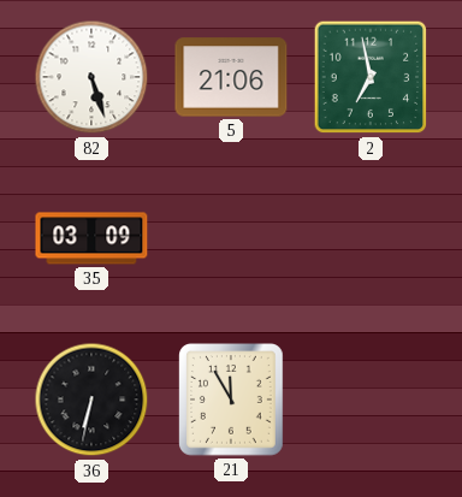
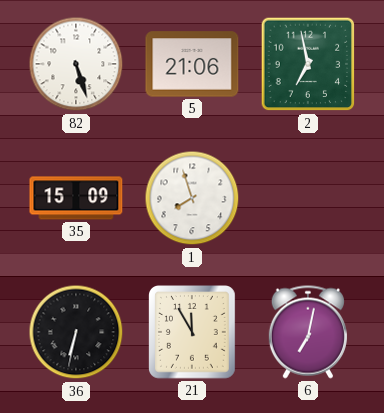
35: 03:09 -> 15:09
1: none -> 7:57
6: none -> 7:02
